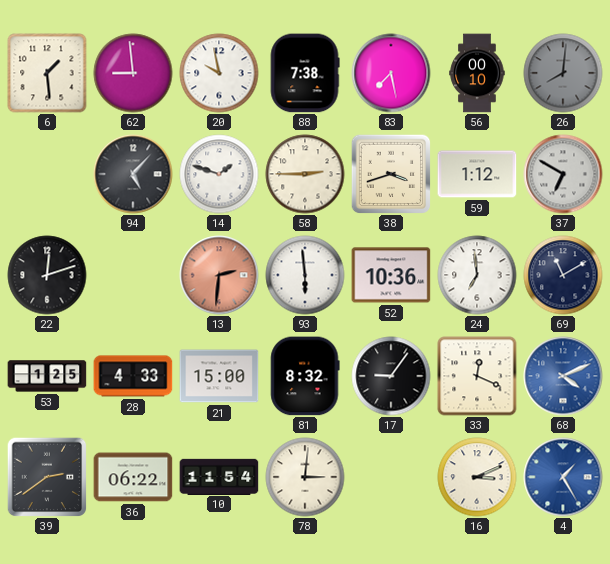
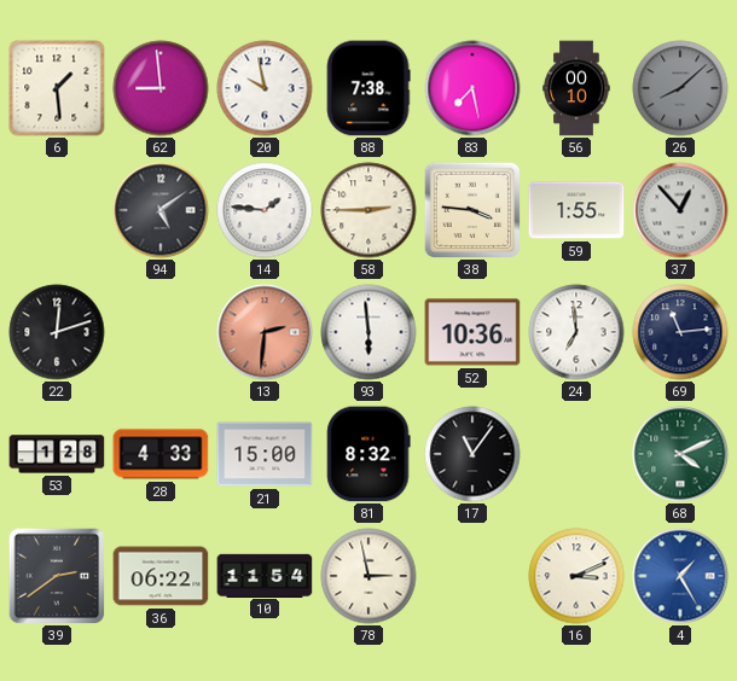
26: 8:01 -> 8:08
94: 5:07 -> 5:09
14: 1:48 -> 1:46
38: 3:42 -> 3:46
59: 1:12 -> 1:55
37: 6:50 -> 12:53
69: 11:10 -> 11:14
53: 1:25 -> 1:28
17: 9:06 -> 11:06
33: 12:19 -> none
68 dial: blue -> green
78: 3:01 -> 2:58
